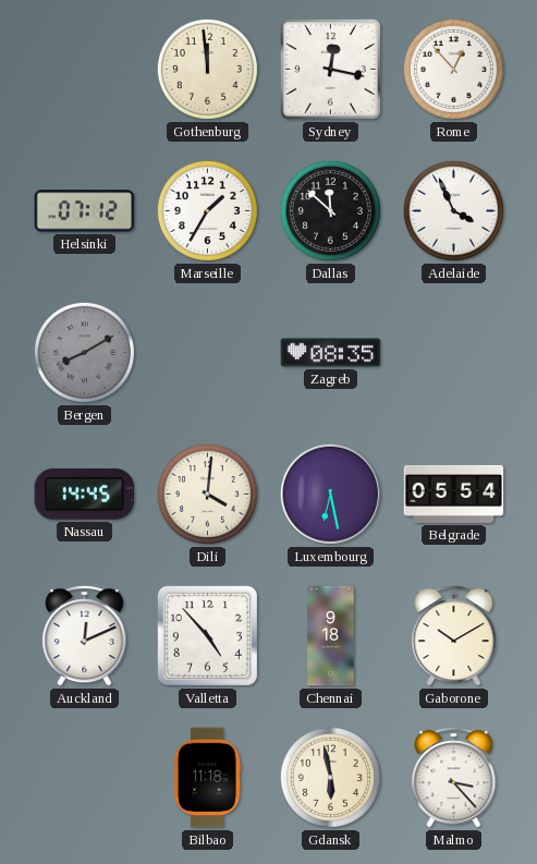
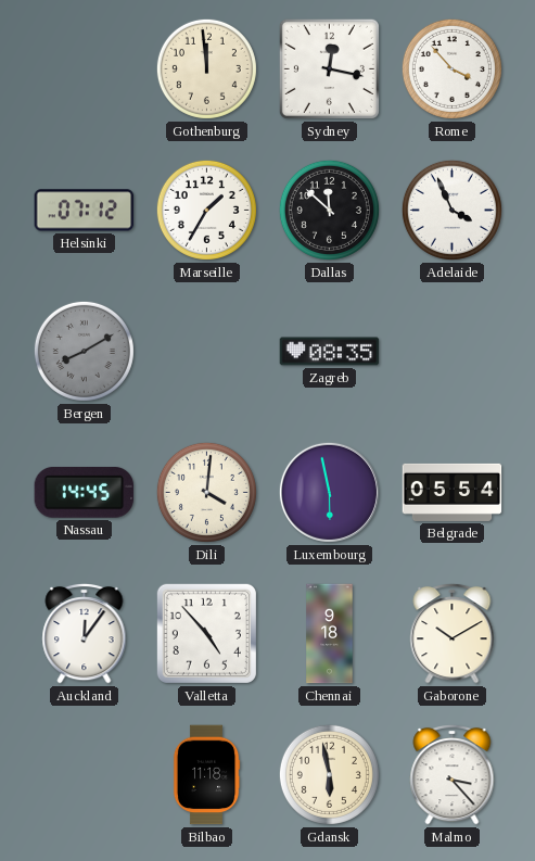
Rome: 12:53 -> 3:53
Luxembourg: 6:28 -> 5:58
Auckland: 12:11 -> 12:06
